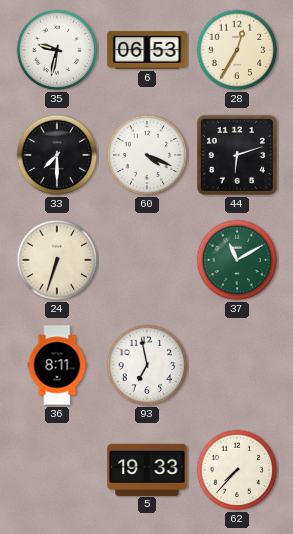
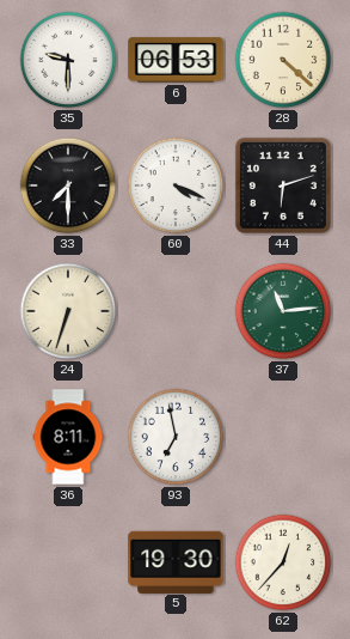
35: 9:32 -> 9:30
28: 12:35 -> 4:22
37: 11:10 -> 11:14
5: 19:33 -> 19:30
62: 7:37 -> 12:37
